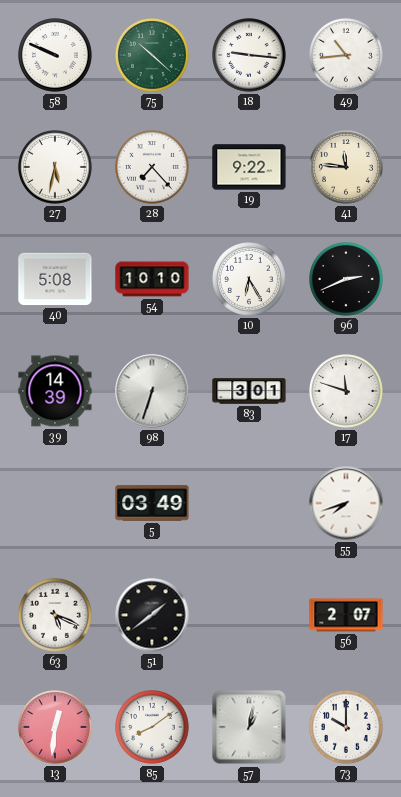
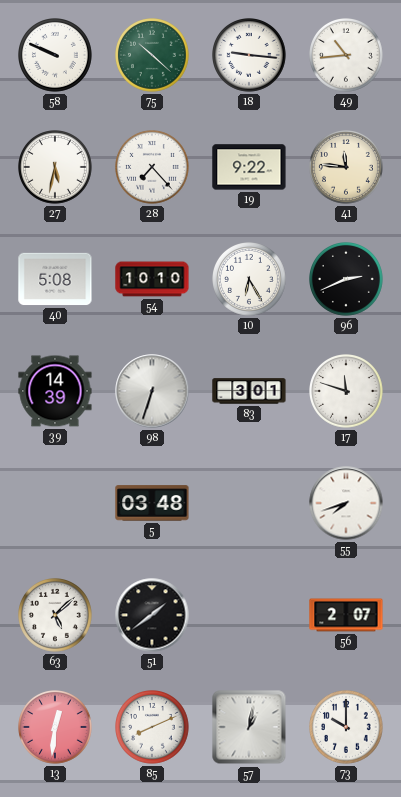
5: 03:49 -> 03:48
63: 5:19 -> 5:08
85: 8:09 -> 8:11
